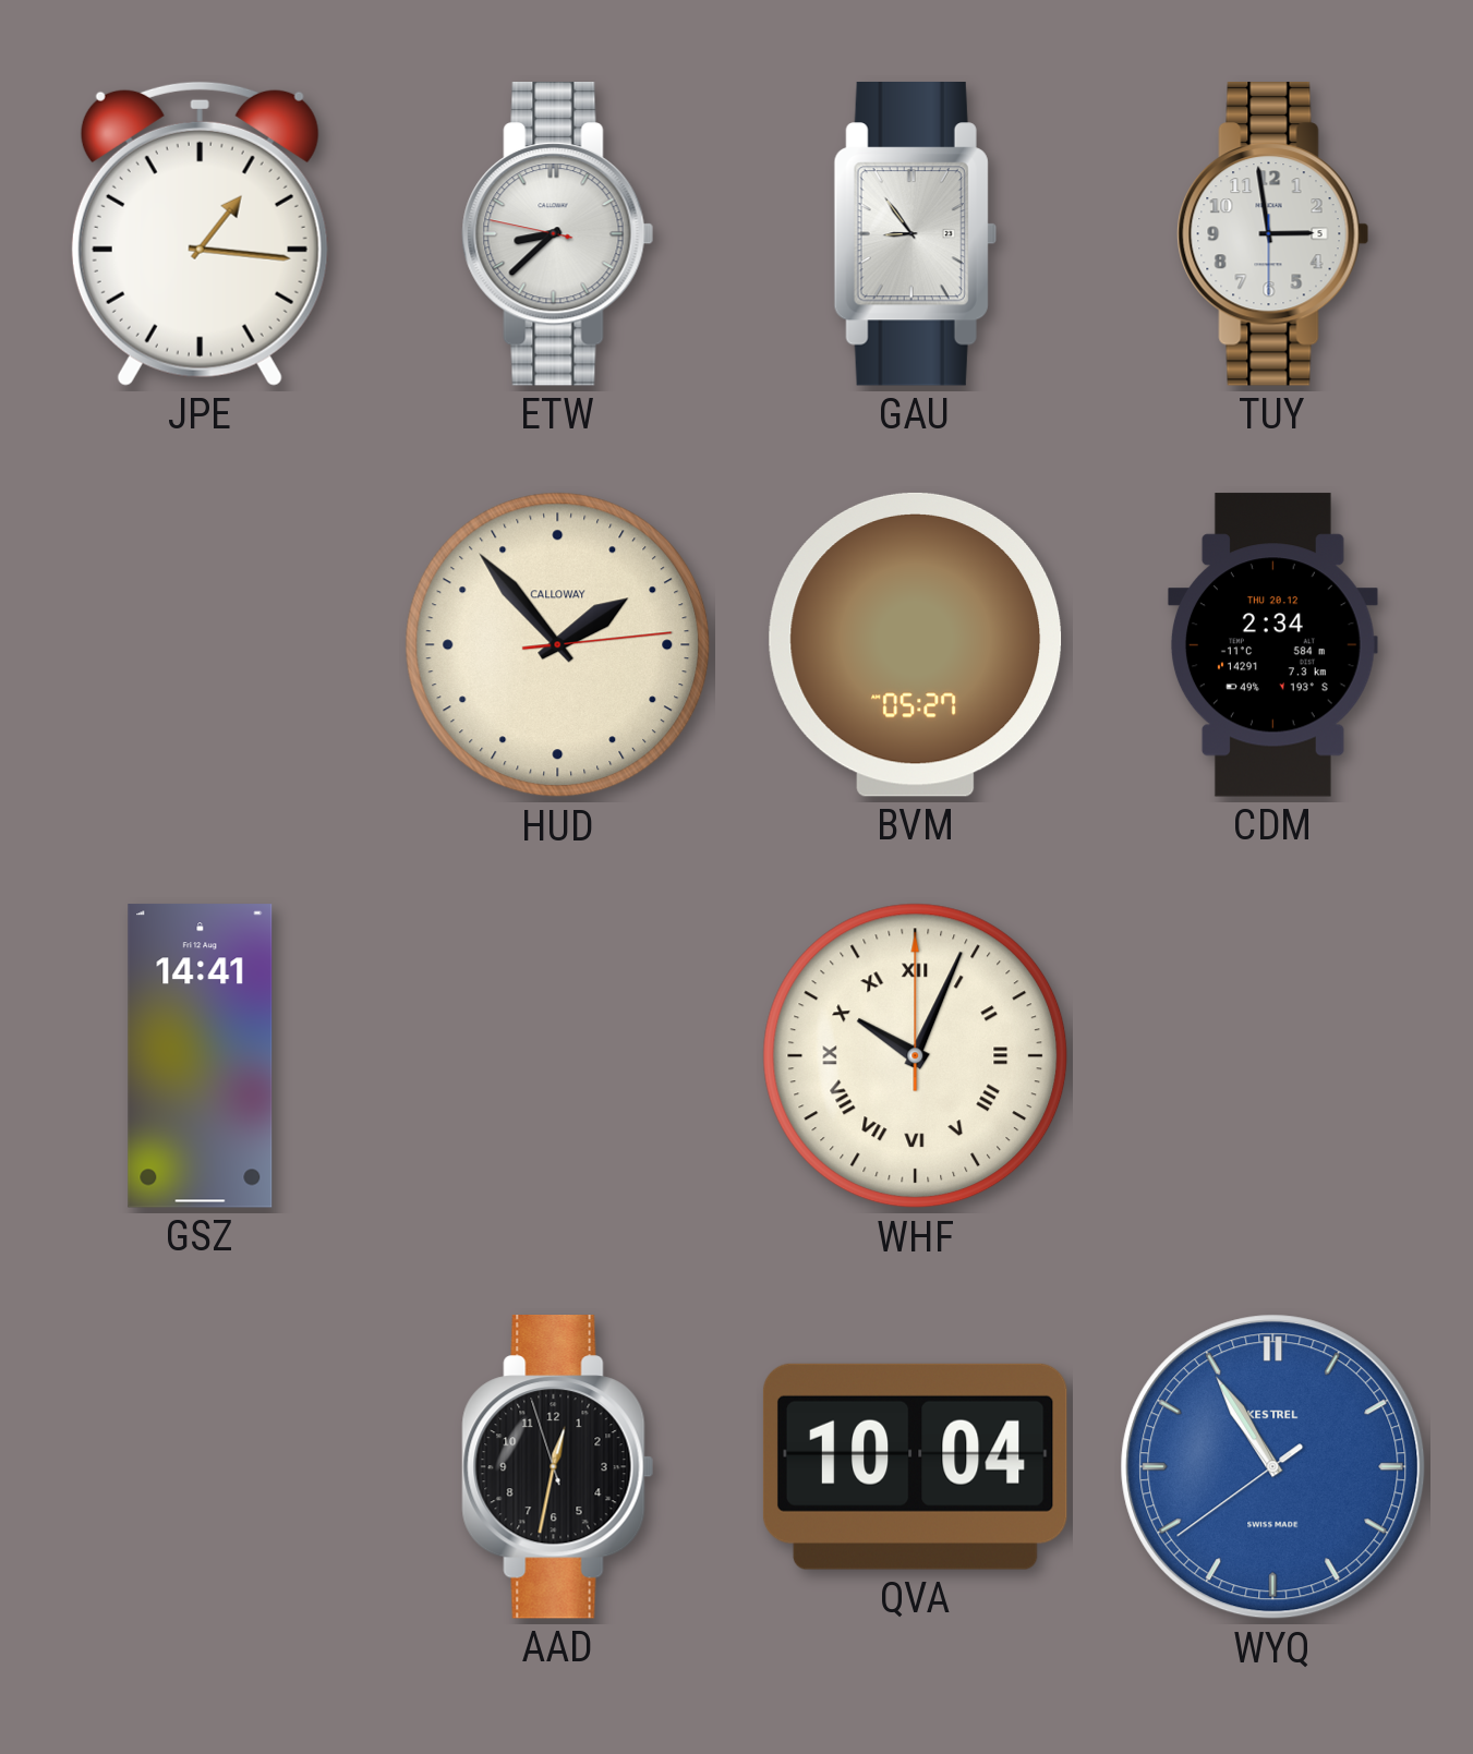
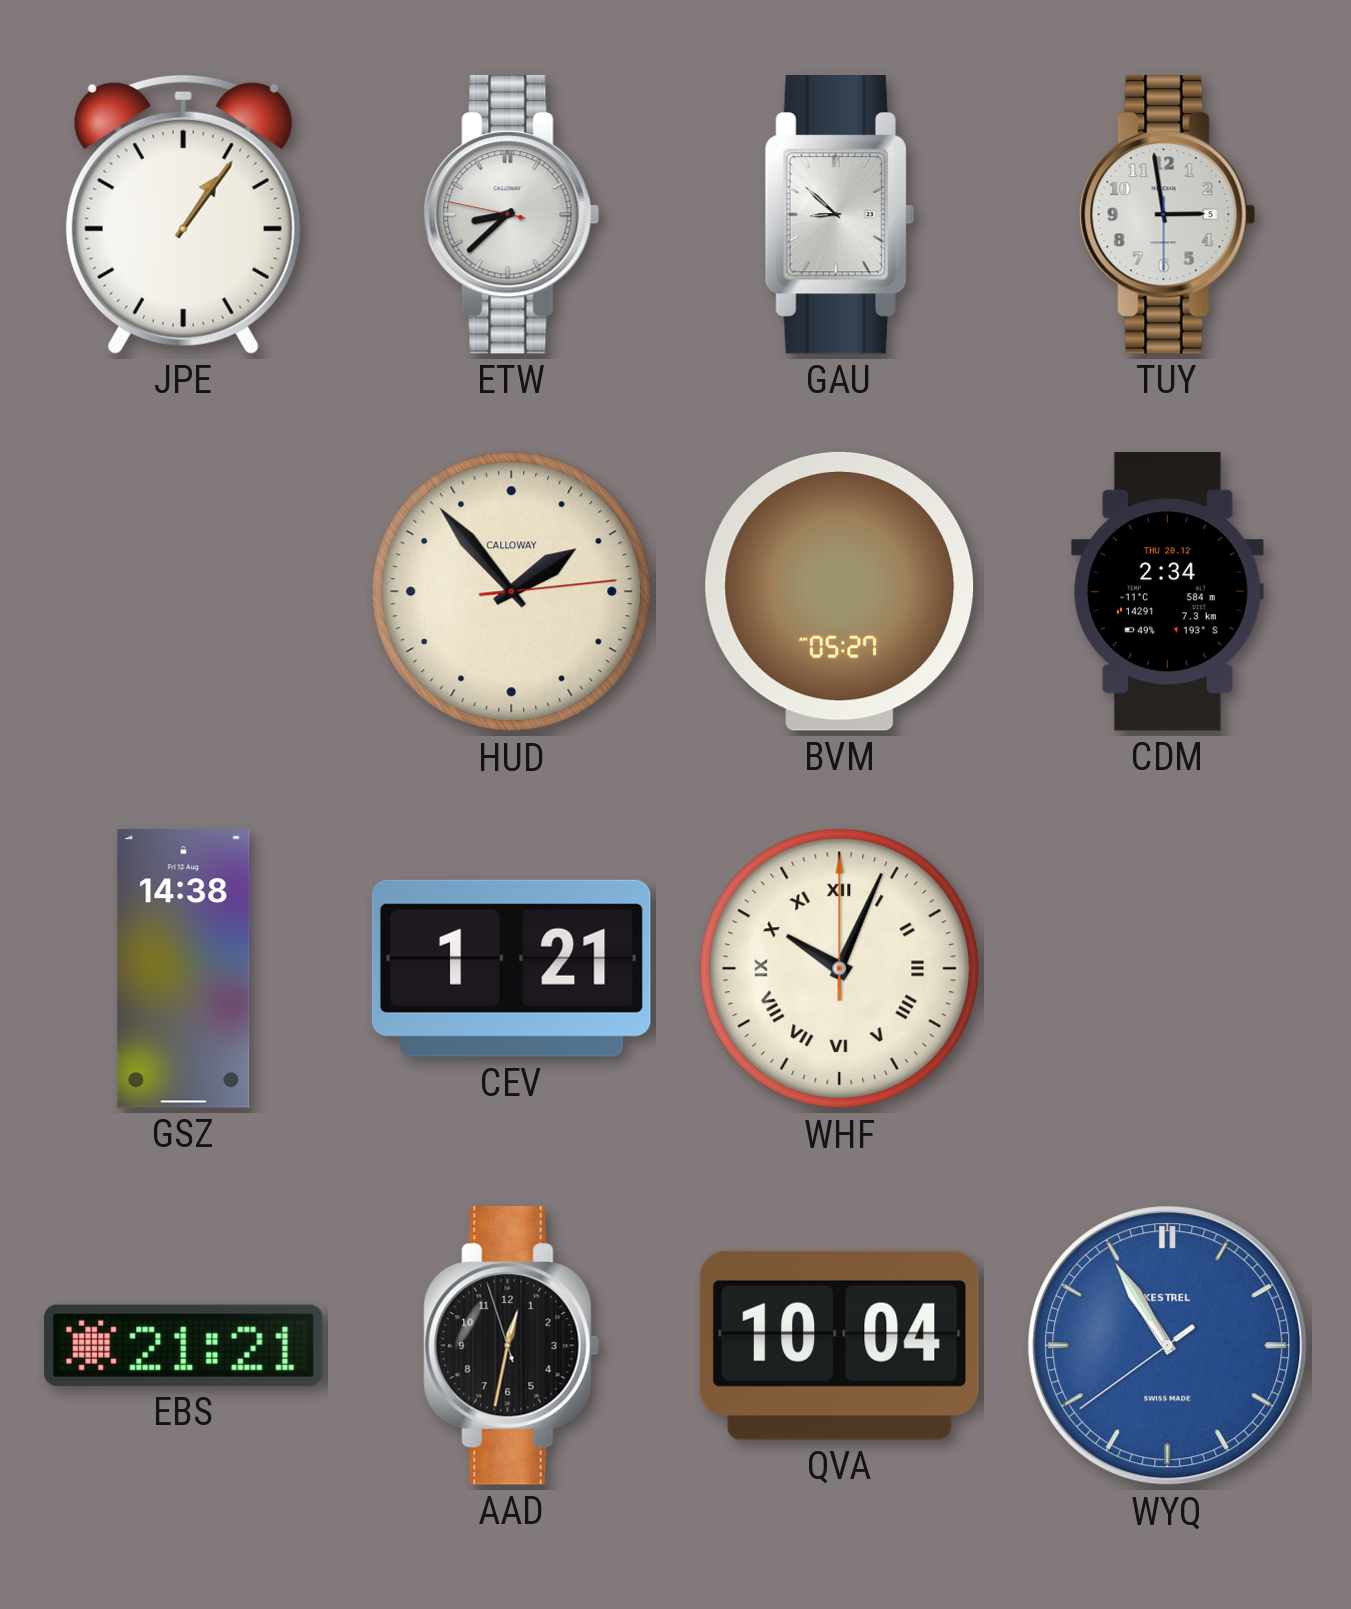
JPE: 1:16 -> 1:06
GAU: 8:54 -> 8:52
GSZ: 14:41 -> 14:38
CEV: none -> 1:21
EBS: none -> 21:21
